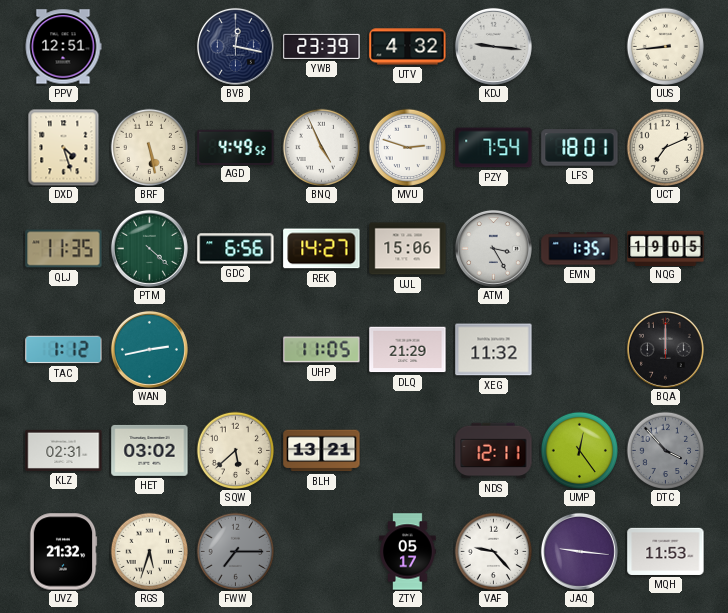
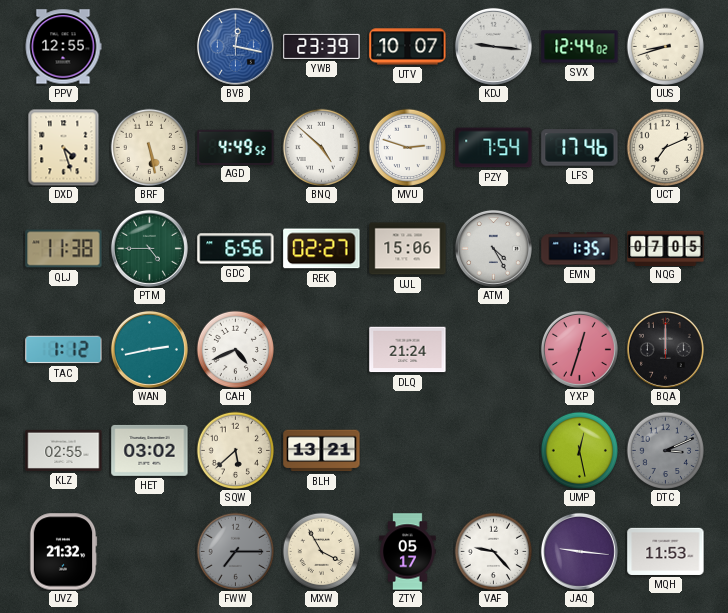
PPV: 12:51 -> 12:55
BVB dial: navy -> blue
UTV: 4:32 -> 10:07
SVX: none -> 12:44
UUS: 8:44 -> 8:42
BNQ: 4:56 -> 4:52
LFS: 18:01 -> 17:46
QLJ: 11:35 -> 11:38
PTM: 4:22 -> 4:45
REK: 14:27 -> 02:27
ATM: 3:25 -> 4:25
NQG: 19:05 -> 07:05
CAH: none -> 4:41
UHP: 11:05 -> none
DLQ: 21:29 -> 21:24
XEG: 11:32 -> none
YXP: none -> 12:33
KLZ: 02:31 -> 02:55
NDS: 12:11 -> none
UMP: 12:24 -> 12:28
DTC: 3:53 -> 3:11
RGS: 5:33 -> none
MXW: none -> 3:55
